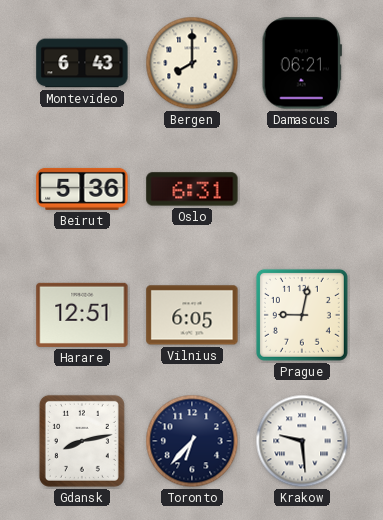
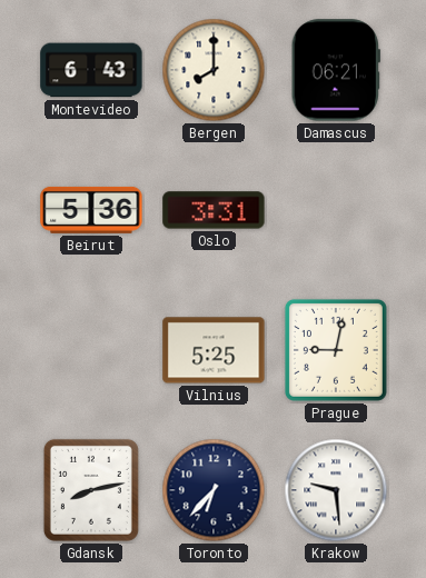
Oslo: 6:31 -> 3:31
Harare: 12:51 -> none
Vilnius: 6:05 -> 5:25
